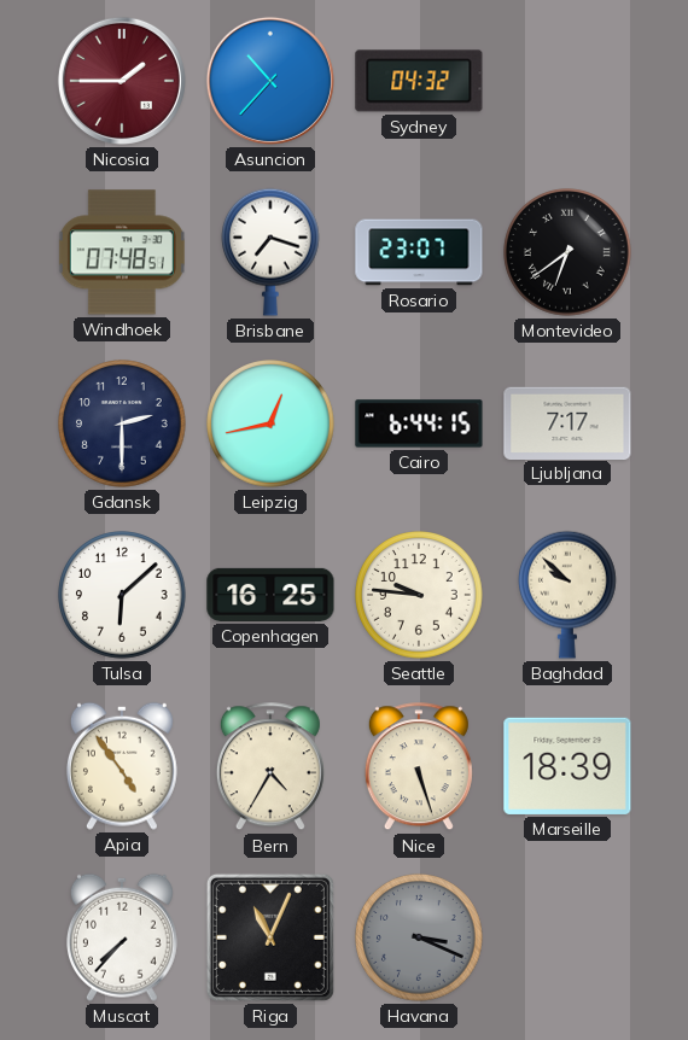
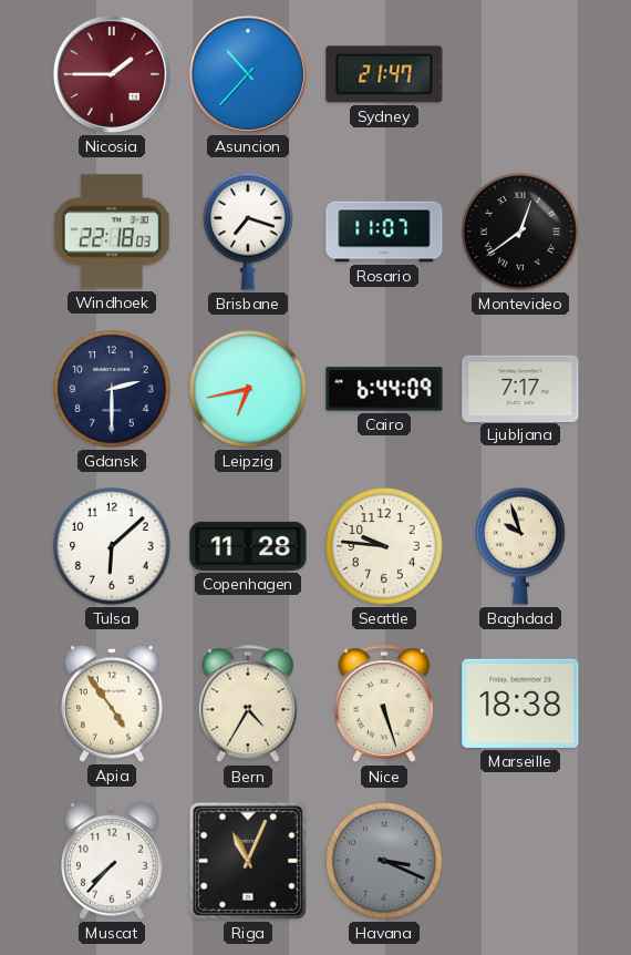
Sydney: 04:32 -> 21:47
Windhoek: 07:48 -> 22:18
Rosario: 23:07 -> 11:07
Montevideo: 6:39 -> 12:39
Leipzig: 12:43 -> 6:43
Cairo: 6:44:15 -> 6:44:09
Copenhagen: 16:25 -> 11:28
Baghdad: 9:52 -> 9:57
Marseille: 18:39 -> 18:38
